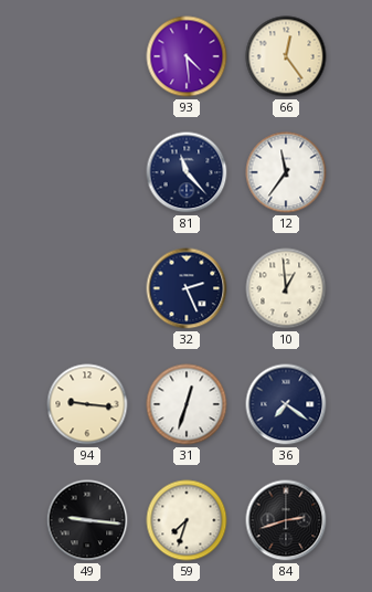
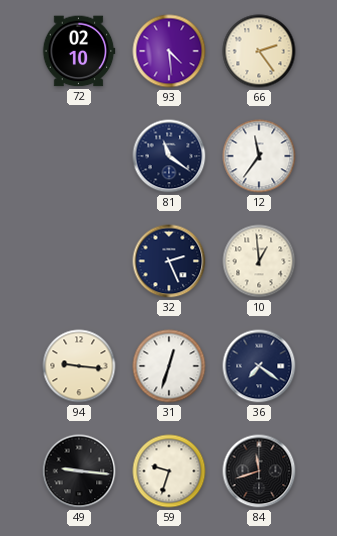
72: none -> 02:10
66: 12:24 -> 2:24
81: 11:23 -> 11:21
59: 7:33 -> 9:33
84: 2:42 -> 11:42
